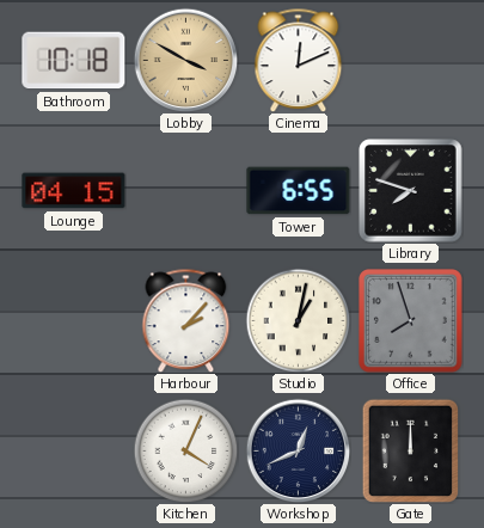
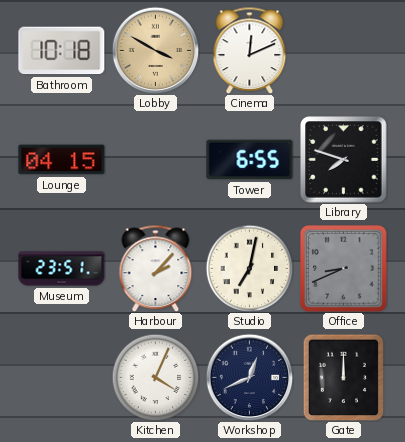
Museum: none -> 23:51
Studio: 1:02 -> 7:02
Office: 7:57 -> 8:41
